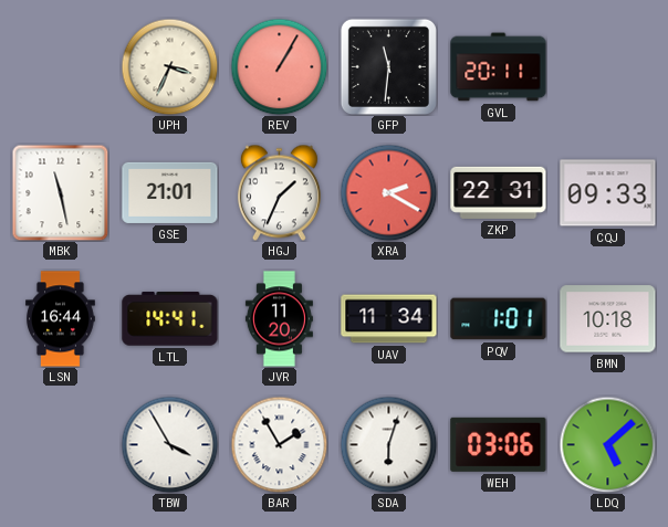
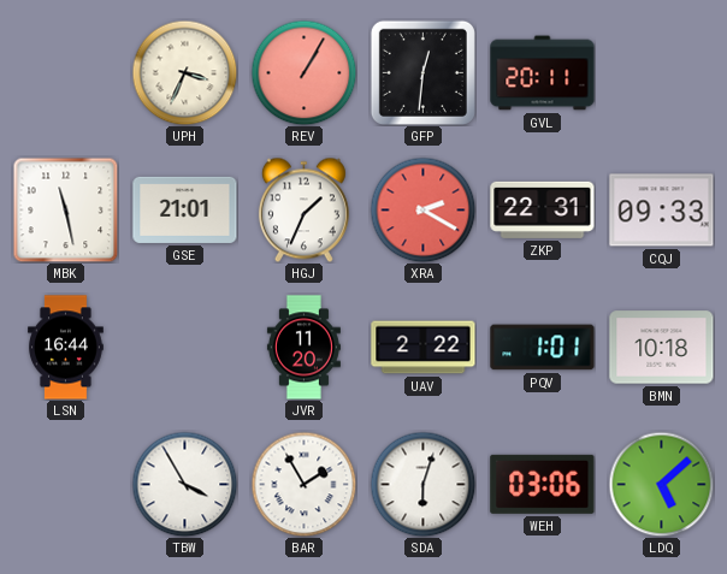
GFP: 11:31 -> 12:31
LTL: 14:41 -> none
UAV: 11:34 -> 2:22
